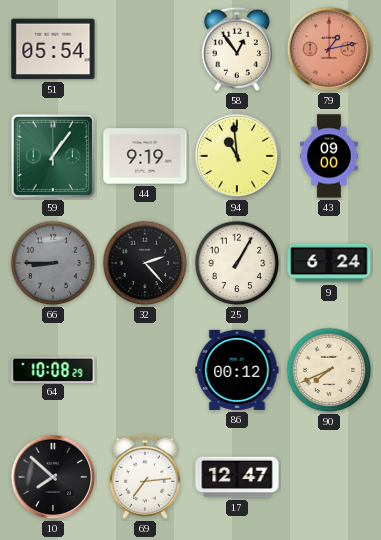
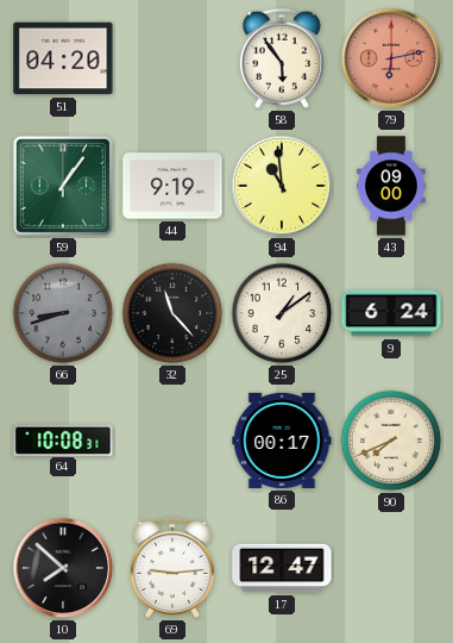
51: 05:54 -> 04:20
58: 12:54 -> 5:54
79: 1:13 -> 6:13
66: 8:45 -> 8:42
32: 2:23 -> 11:23
25: 1:05 -> 1:09
64: 10:08:29 -> 10:08:31
86: 00:12 -> 00:17
69: 7:14 -> 9:14
